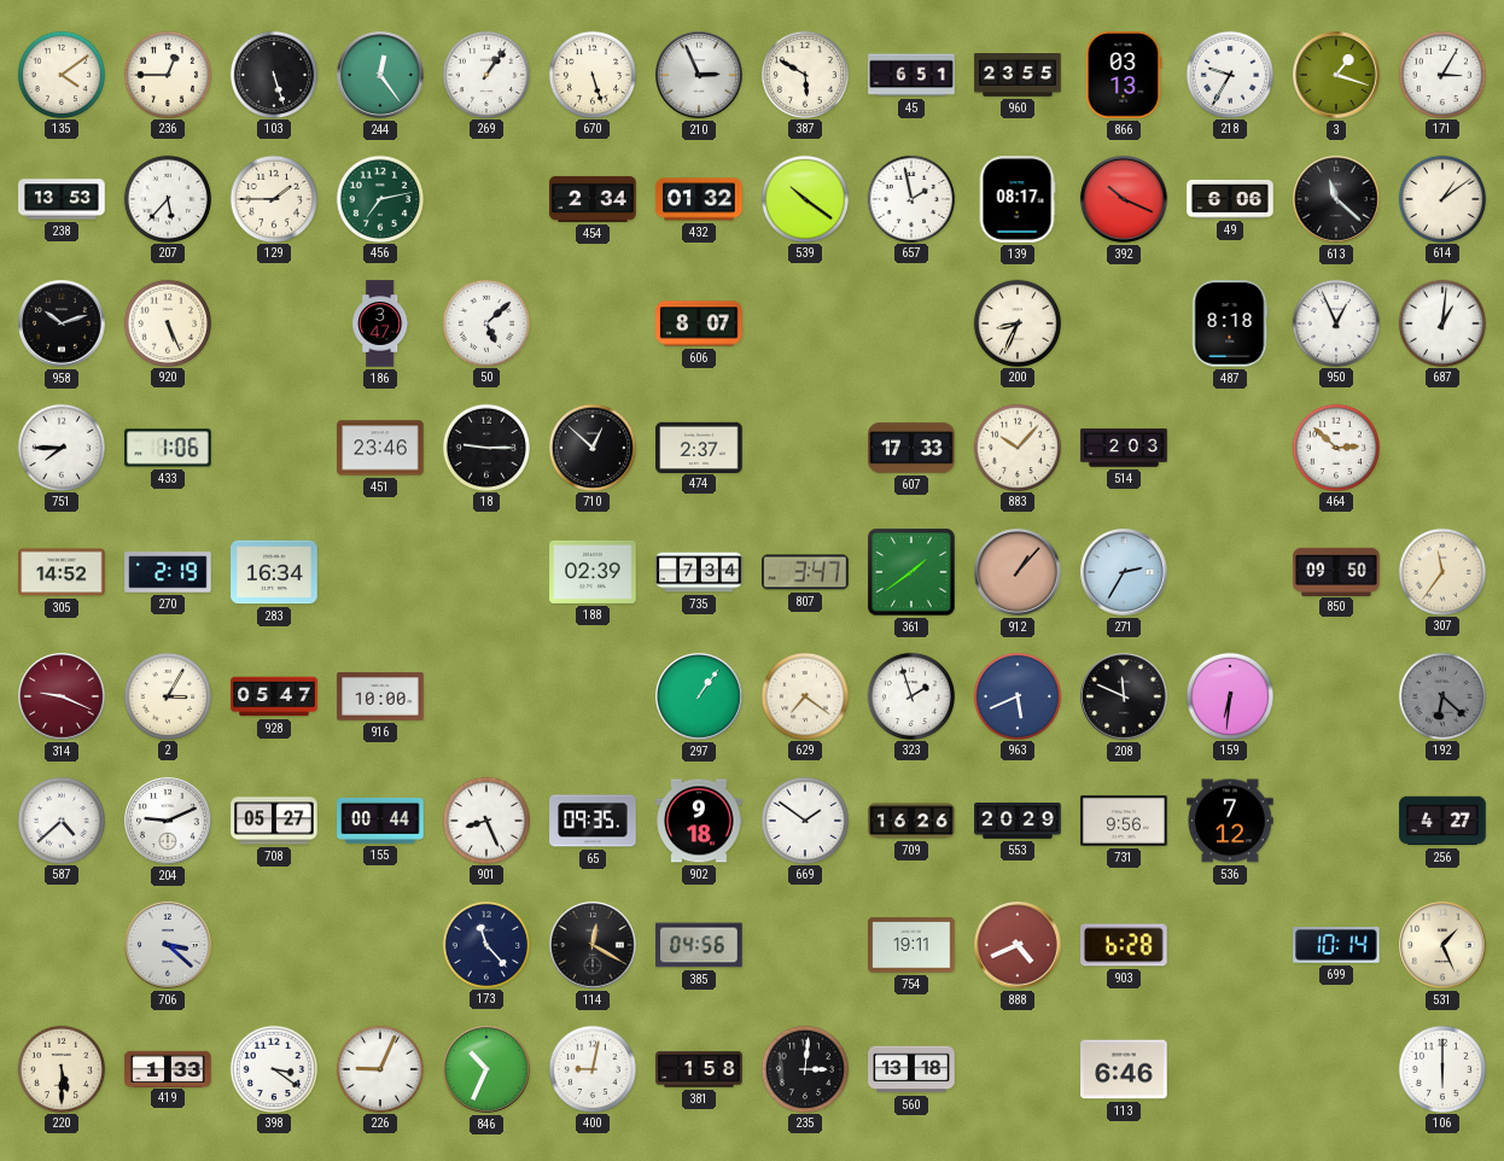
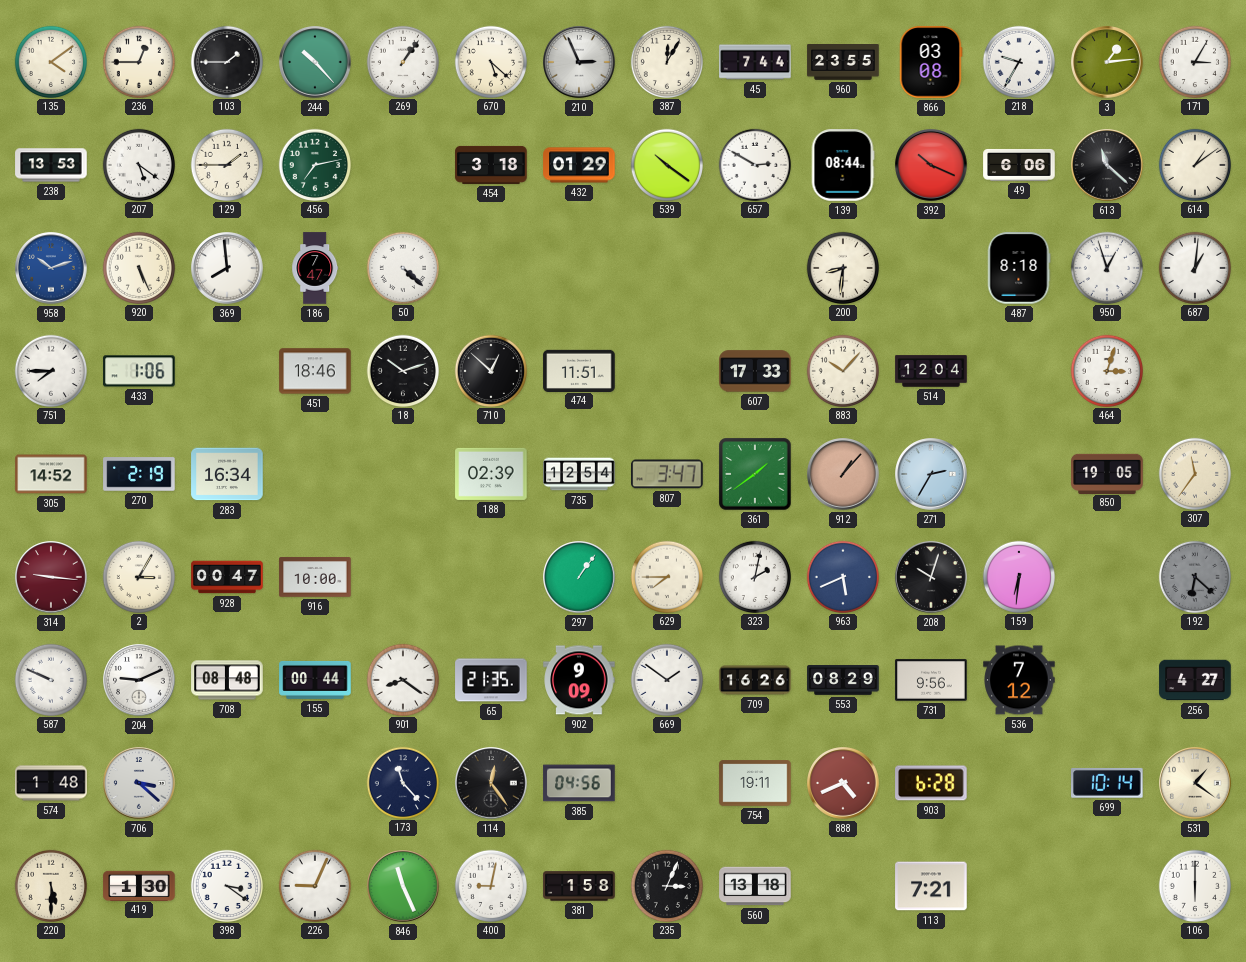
103: 5:27 -> 1:45
244: 12:24 -> 10:23
670: 5:27 -> 5:22
387: 5:50 -> 12:05
45: 6:51 -> 7:44
866: 03:13 -> 03:08
3: 1:18 -> 1:14
207: 5:37 -> 5:21
454: 2:34 -> 3:18
432: 01:32 -> 01:29
657: 1:58 -> 2:50
139: 08:17 -> 08:44
958 dial: black -> blue
369: none -> 7:59
186: 3:47 -> 7:47
50: 5:08 -> 4:22
606: 8:07 -> none
200: 8:34 -> 8:31
950: 12:56 -> 12:57
451: 23:46 -> 18:46
18: 9:15 -> 10:12
474: 2:37 -> 11:51
514: 2:03 -> 12:04
464: 2:52 -> 3:03
735: 7:34 -> 12:54
850: 09:50 -> 19:05
314: 9:19 -> 9:16
928: 05:47 -> 00:47
629: 7:21 -> 7:45
323: 1:57 -> 2:02
208: 11:49 -> 10:03
587: 4:38 -> 9:49
708: 05:27 -> 08:48
901: 8:26 -> 8:21
65: 09:35 -> 21:35
902: 9:18 -> 9:09
553: 20:29 -> 08:29
574: none -> 1:48
114: 12:20 -> 12:24
531: 1:26 -> 1:21
419: 1:33 -> 1:30
846: 10:34 -> 11:26
235: 3:01 -> 3:04
113: 6:46 -> 7:21
